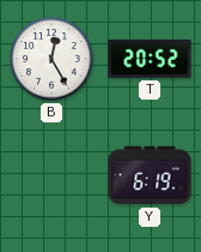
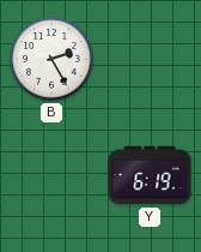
B: 12:25 -> 2:25
T: 20:52 -> none
